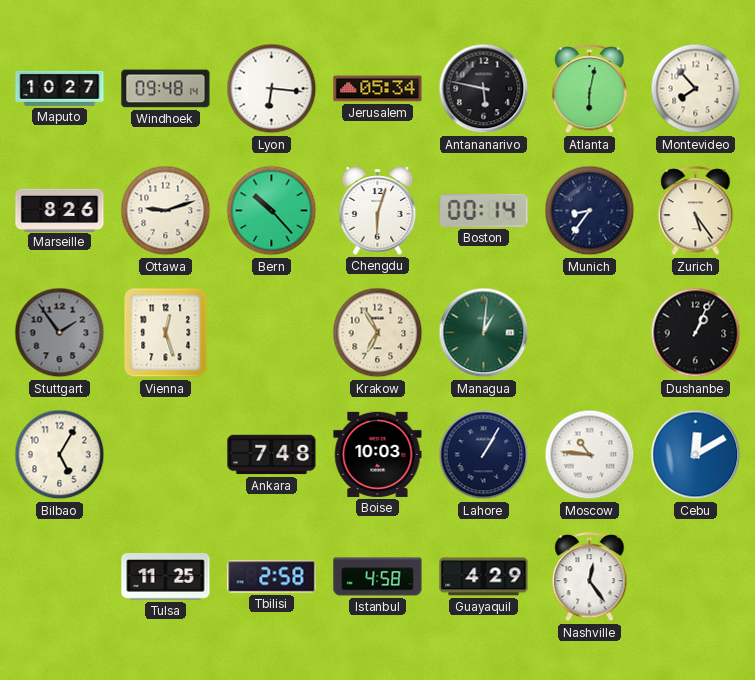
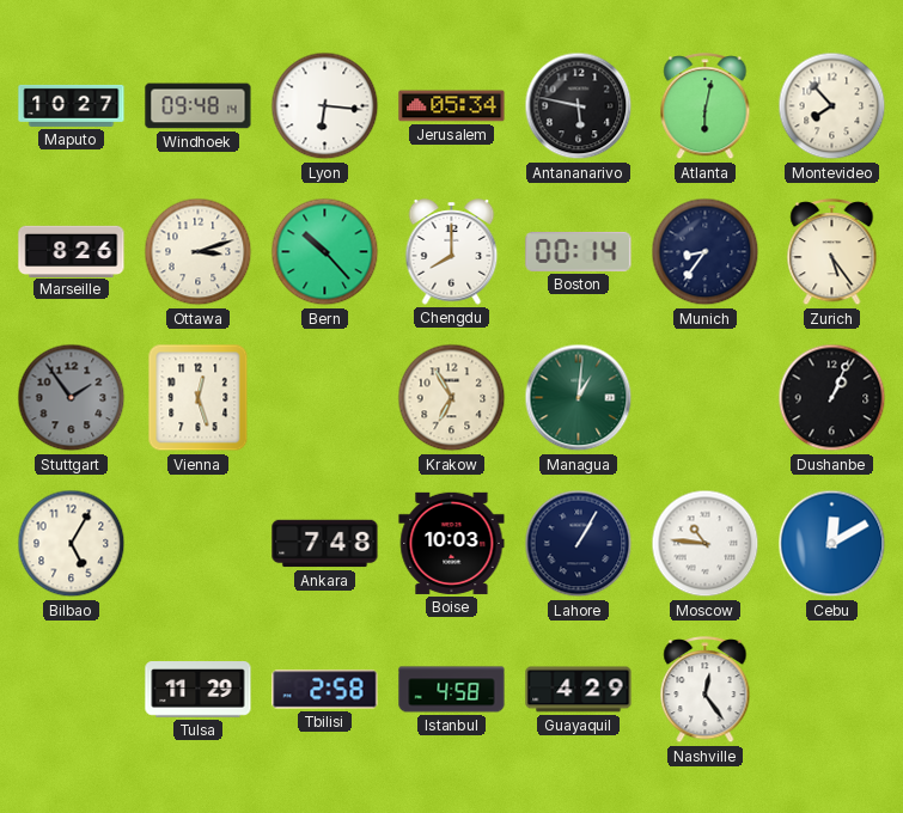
Ottawa: 9:12 -> 3:12
Chengdu: 6:03 -> 8:00
Tulsa: 11:25 -> 11:29
